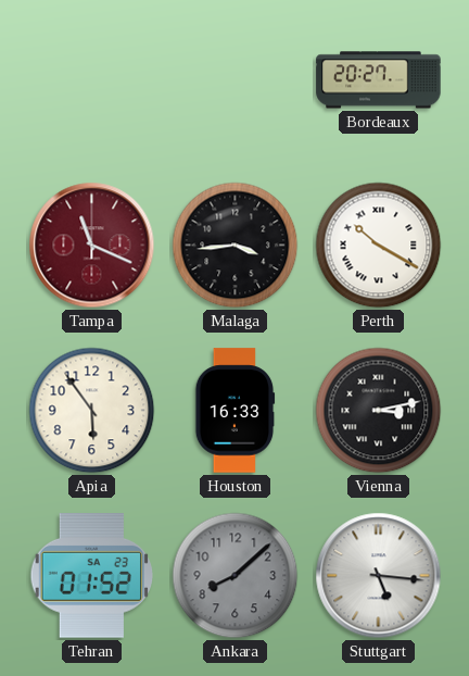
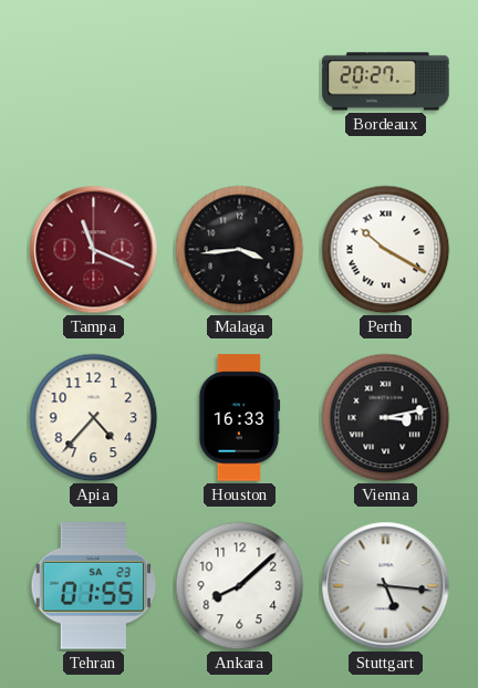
Apia: 5:54 -> 4:37
Tehran: 01:52 -> 01:55
Ankara dial: grey -> white
